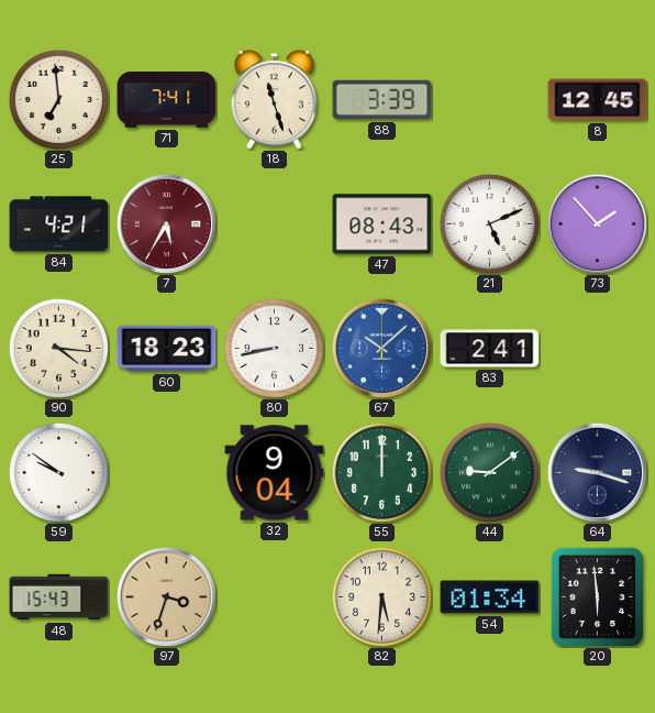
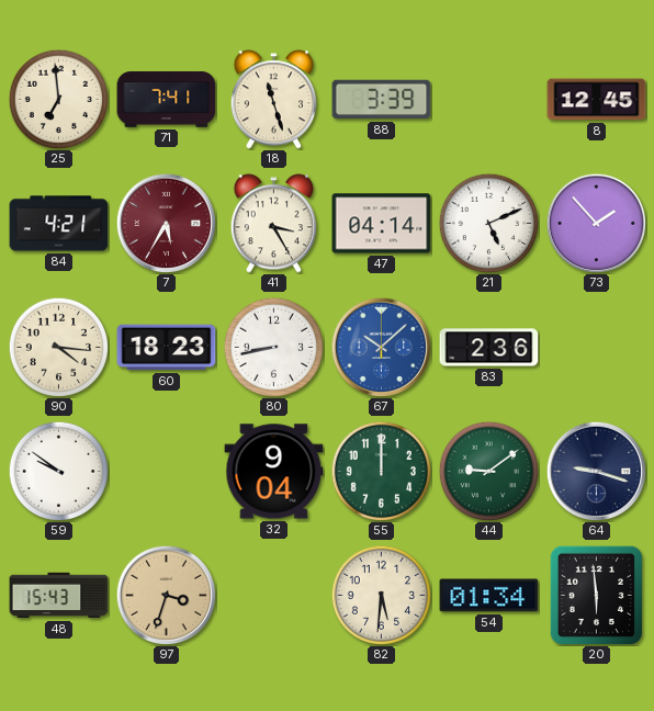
41: none -> 3:25
47: 08:43 -> 04:14
83: 2:41 -> 2:36
